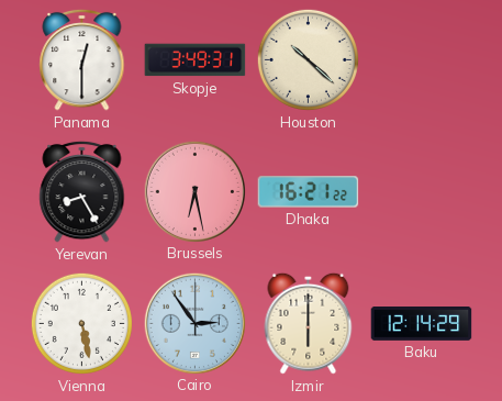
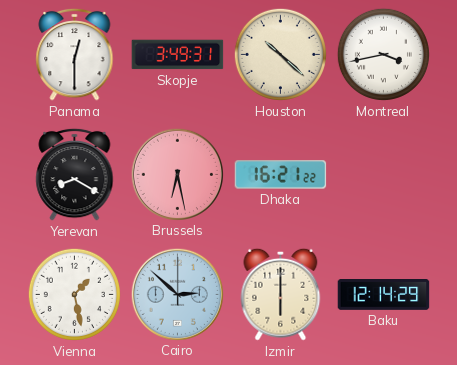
Montreal: none -> 3:43
Yerevan: 8:25 -> 8:20
Vienna: 5:28 -> 1:28
Cairo: 2:54 -> 2:52
